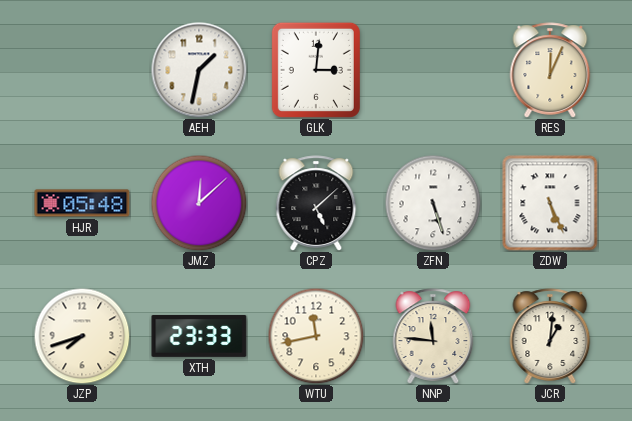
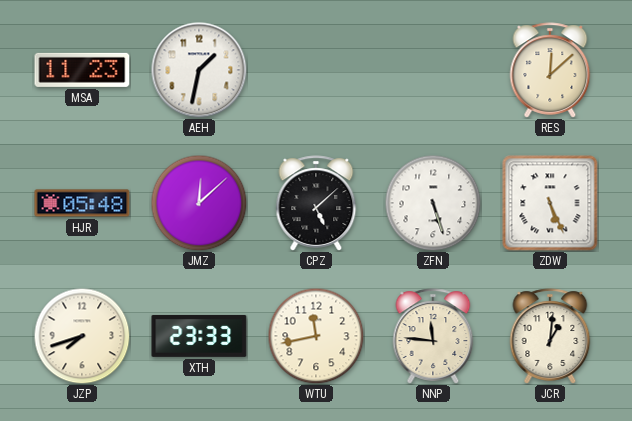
MSA: none -> 11:23
GLK: 3:01 -> none
RES: 12:04 -> 12:08
